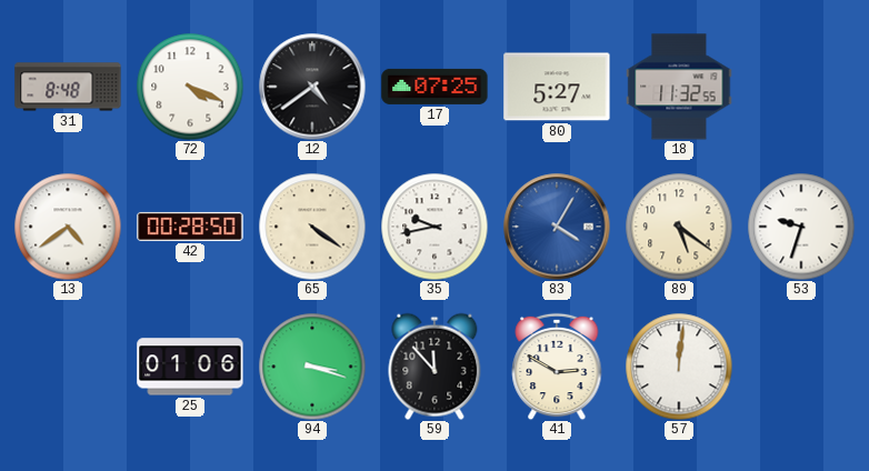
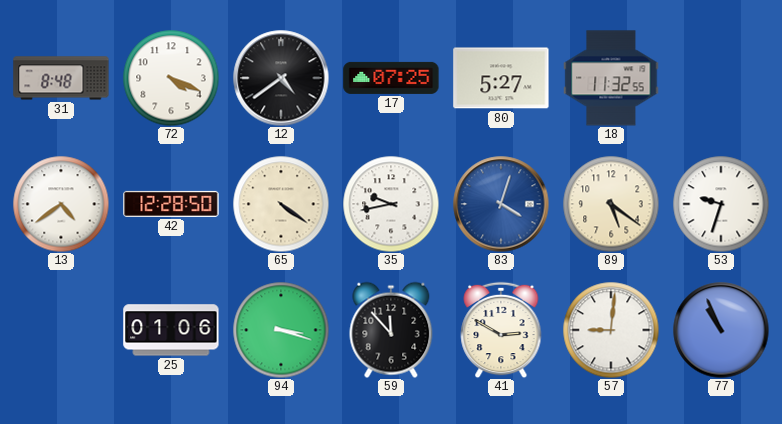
42: 00:28 -> 12:28
83: 4:05 -> 4:03
57: 12:01 -> 9:01
77: none -> 10:56
